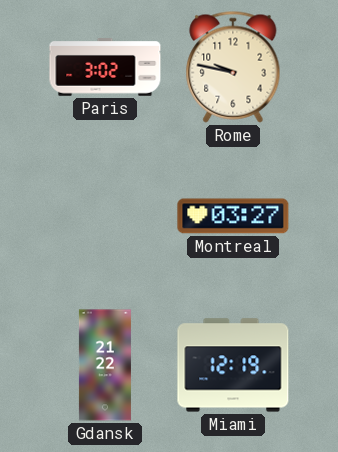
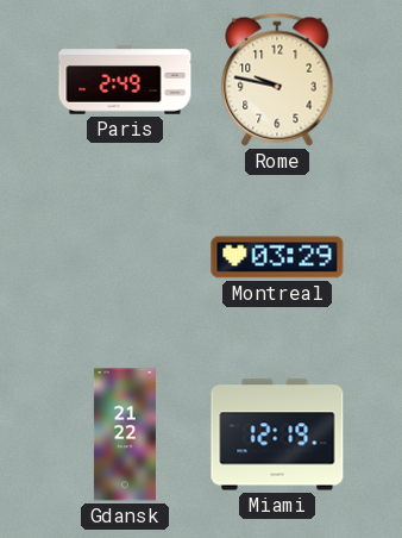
Paris: 3:02 -> 2:49
Montreal: 03:27 -> 03:29
